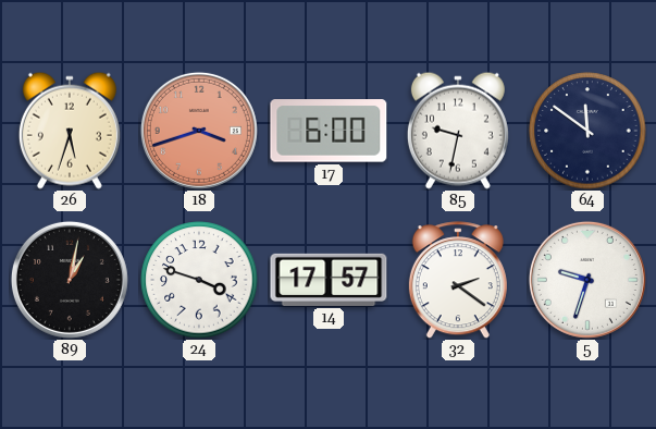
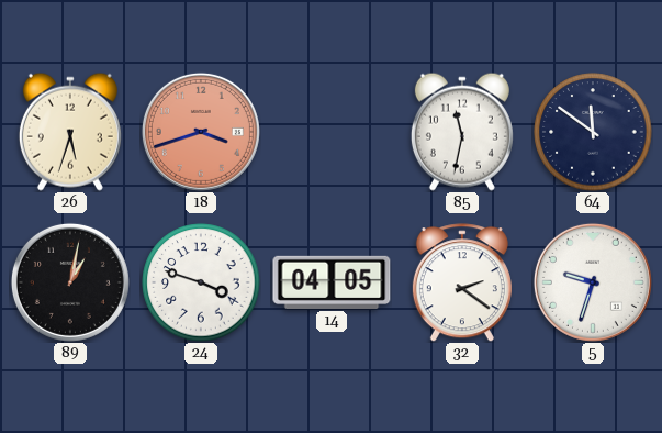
17: 6:00 -> none
85: 9:32 -> 11:32
14: 17:57 -> 04:05
